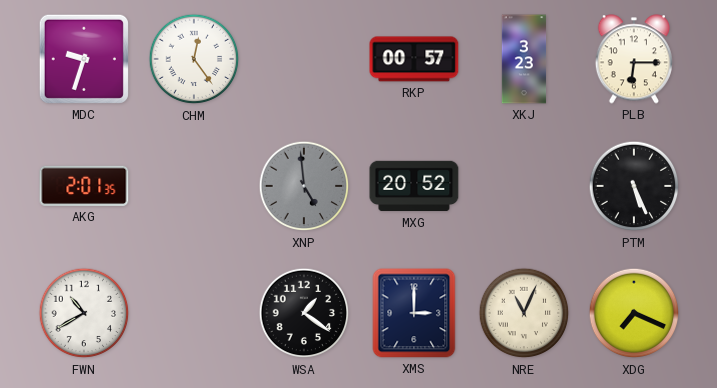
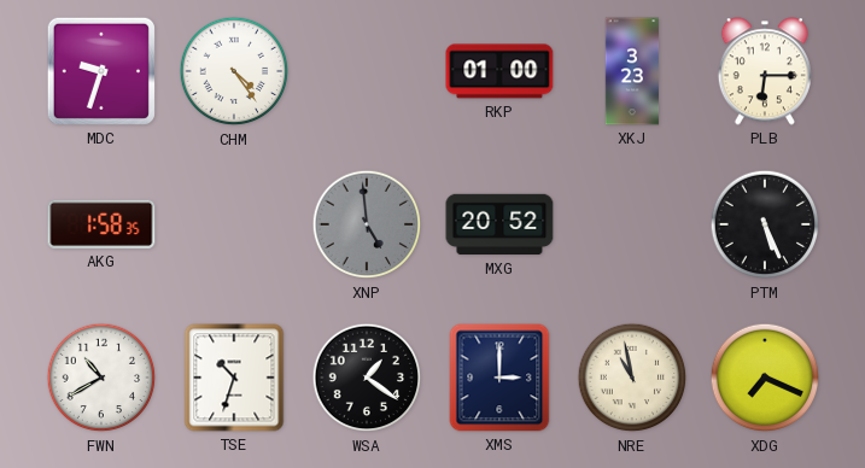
CHM: 12:24 -> 4:24
RKP: 00:57 -> 01:00
AKG: 2:01 -> 1:58
TSE: none -> 10:33
NRE: 11:04 -> 10:58
